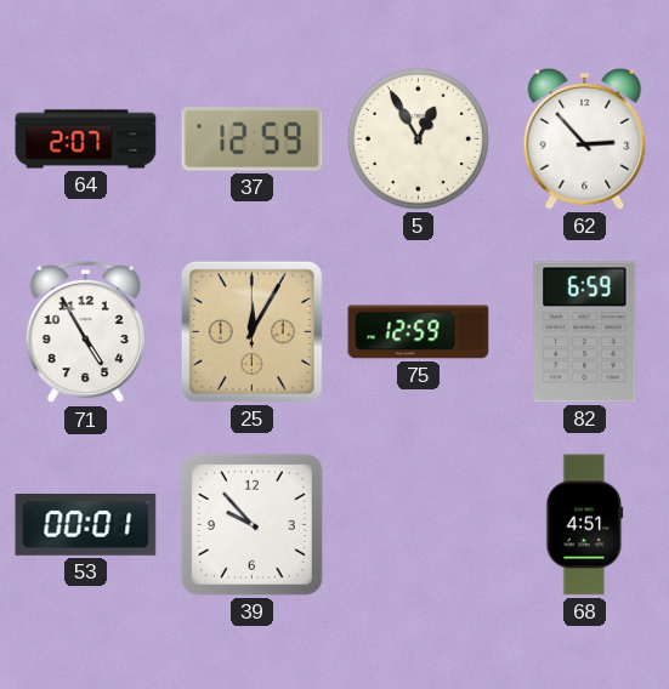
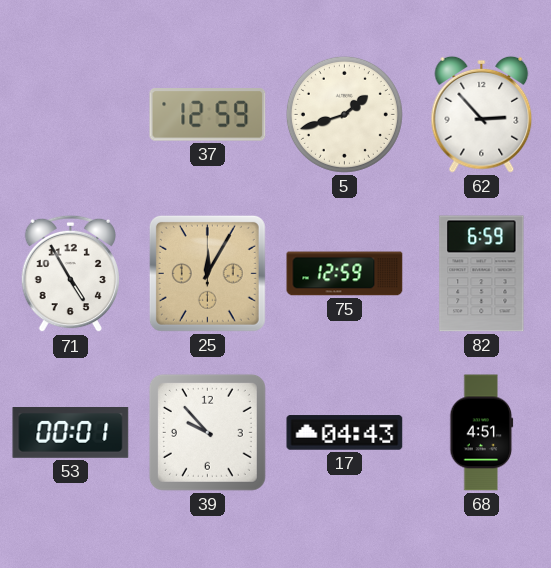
64: 2:07 -> none
5: 12:55 -> 1:42
17: none -> 04:43
